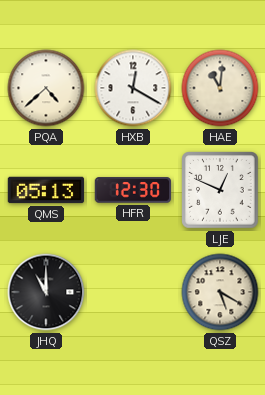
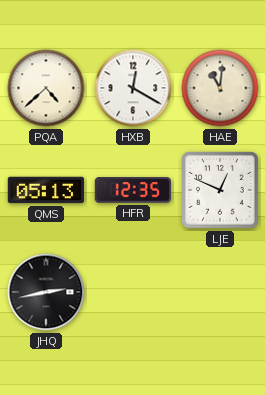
HFR: 12:30 -> 12:35
JHQ: 11:00 -> 2:43
QSZ: 5:20 -> none
